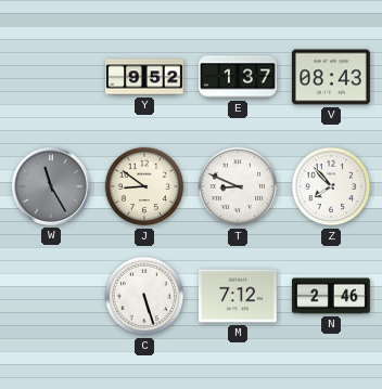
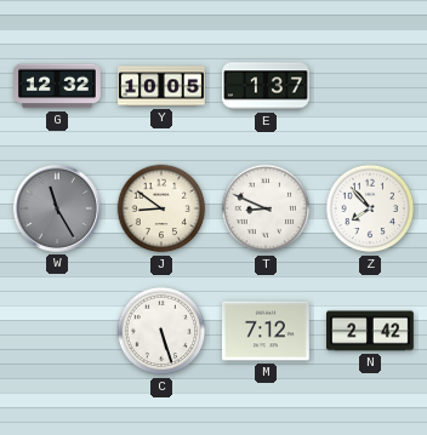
G: none -> 12:32
Y: 9:52 -> 10:05
V: 08:43 -> none
N: 2:46 -> 2:42
